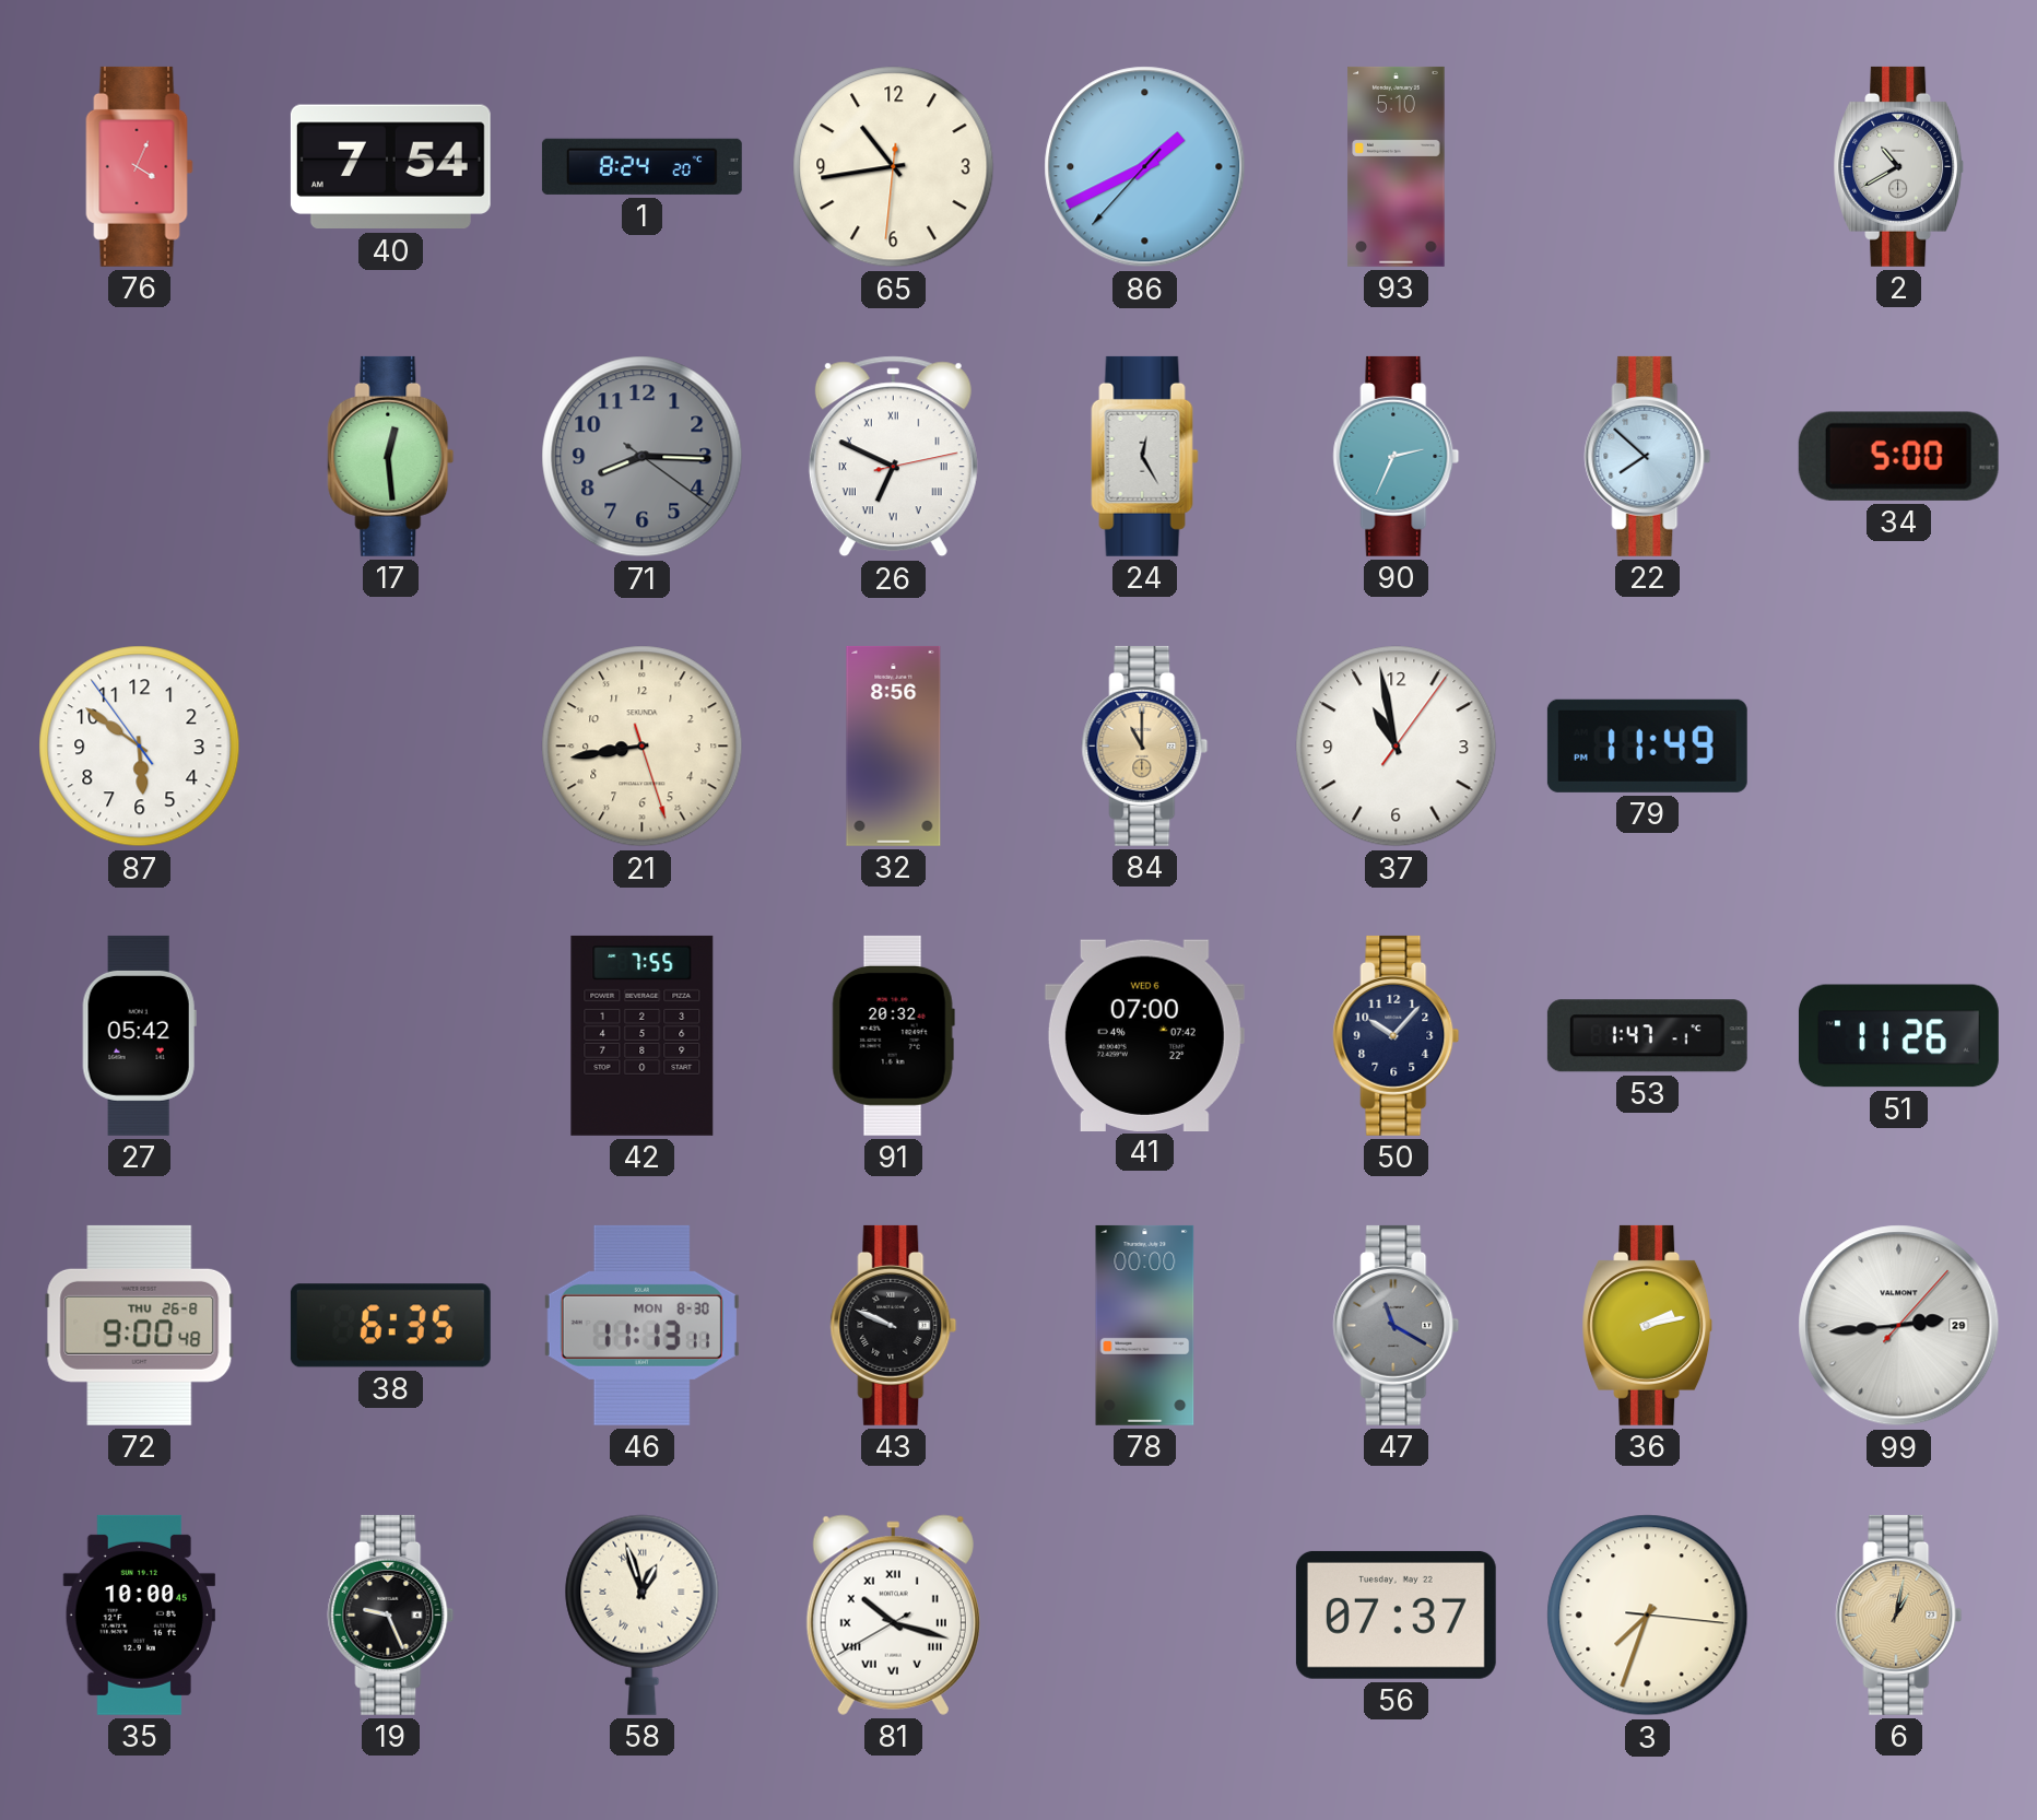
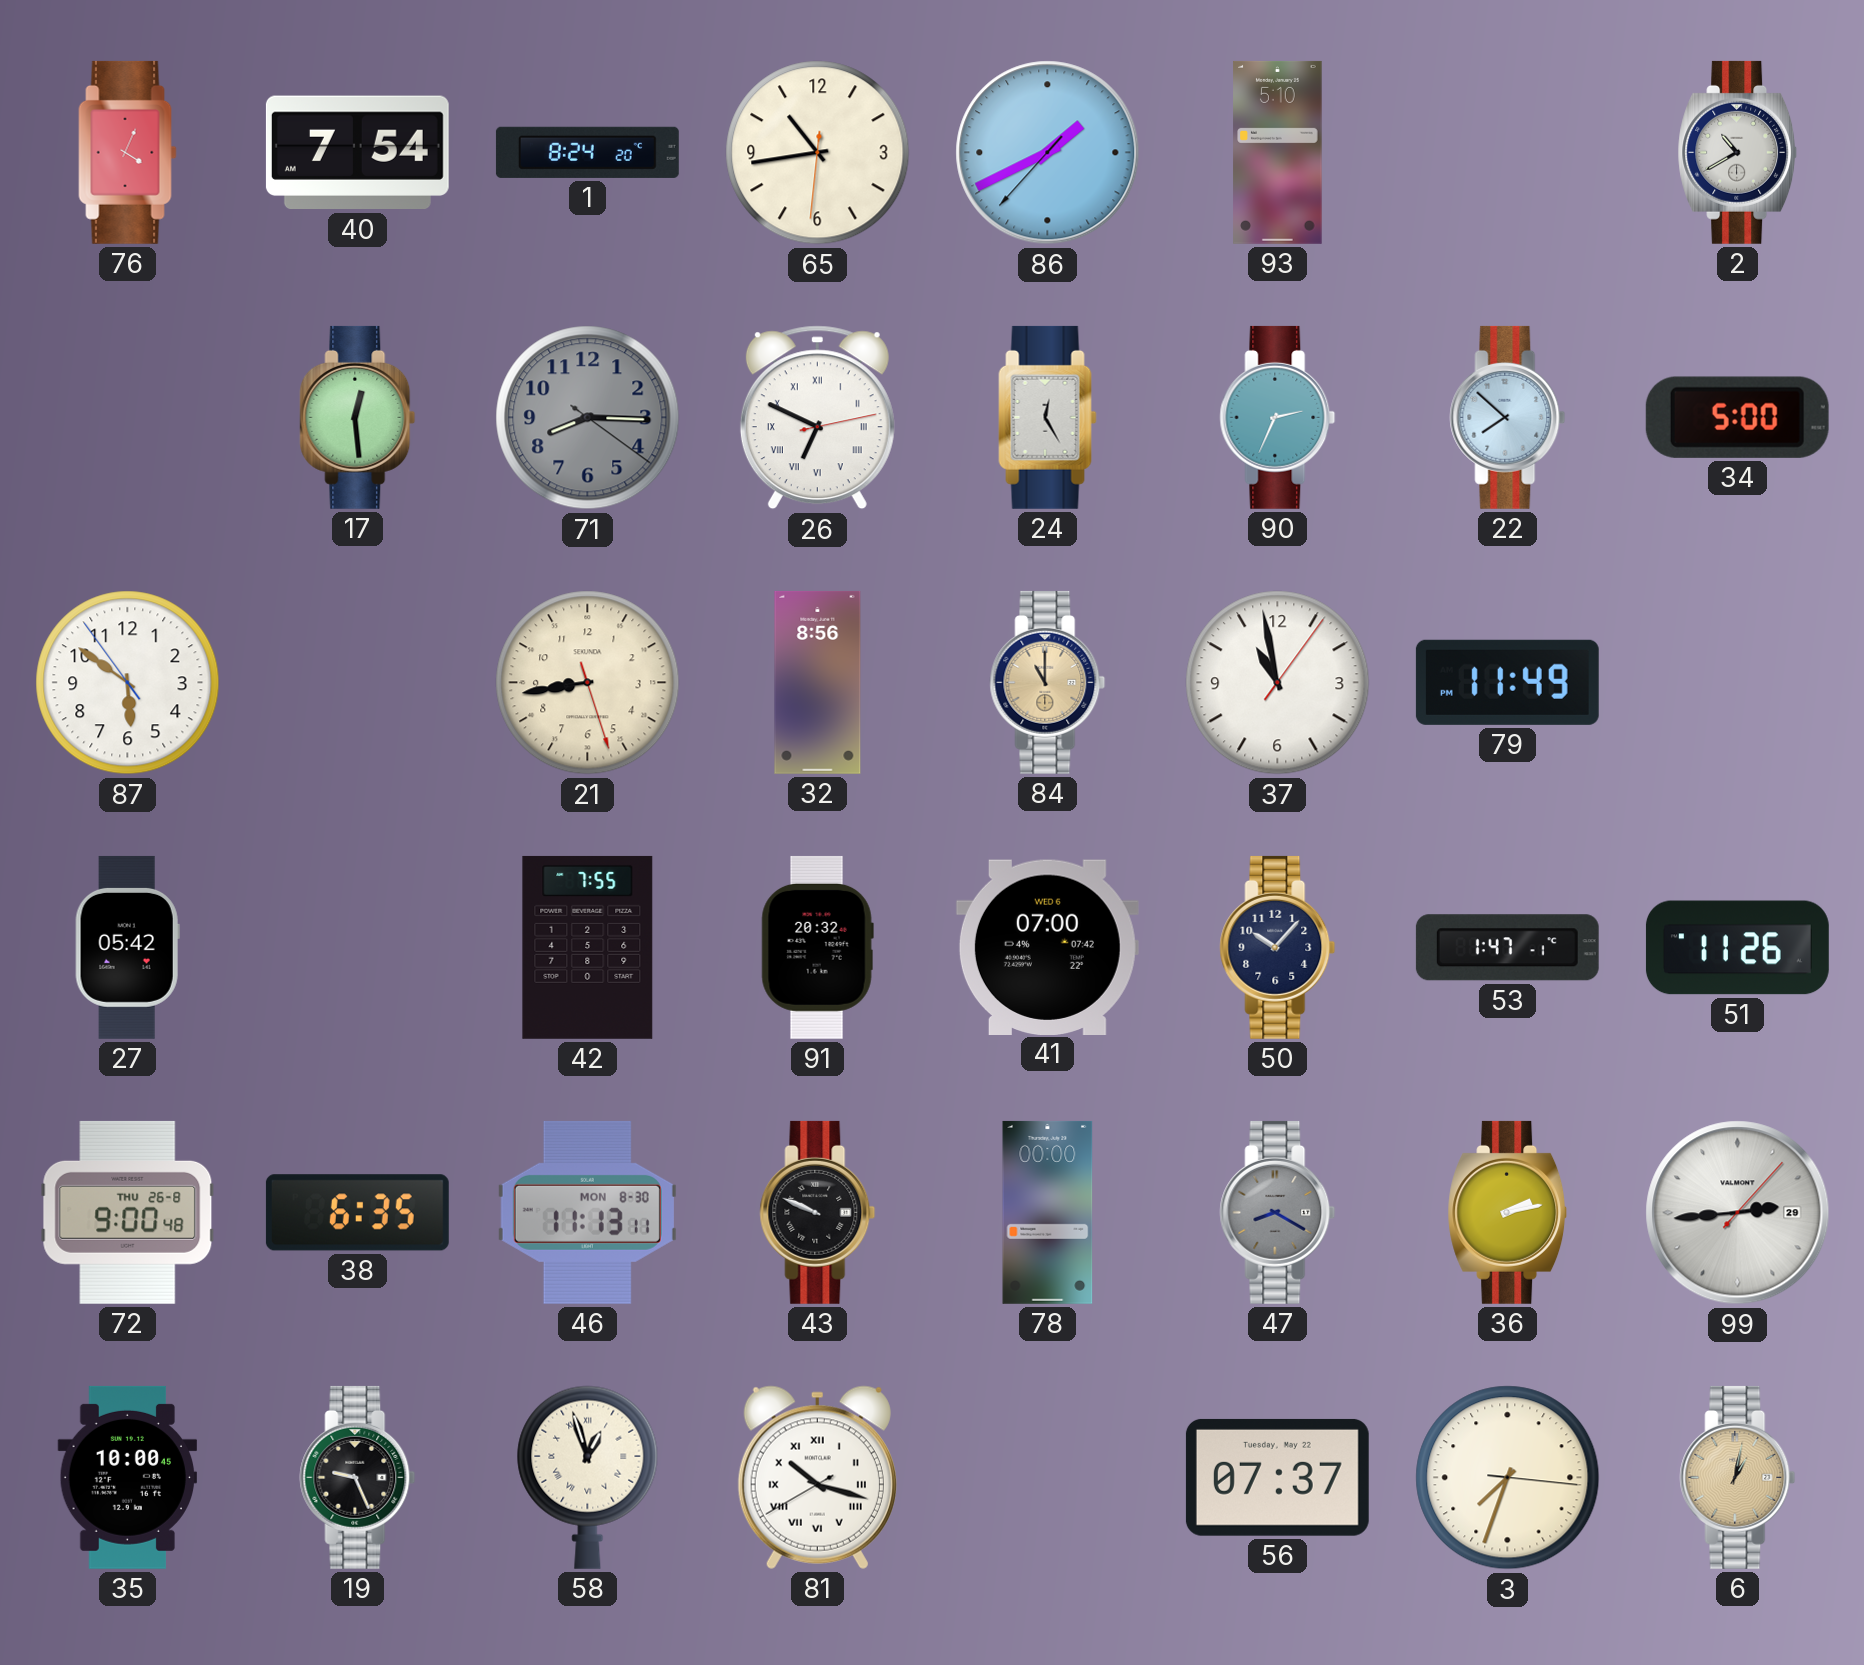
47: 11:20 -> 8:20
